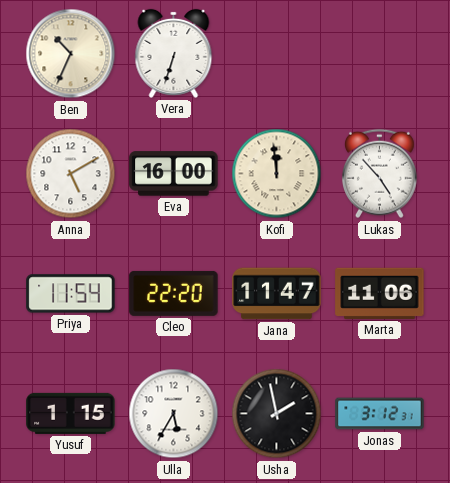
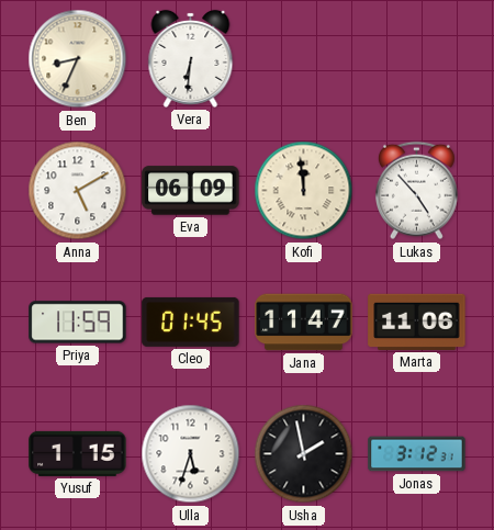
Ben: 10:34 -> 8:34
Vera: 6:33 -> 6:31
Eva: 16:00 -> 06:09
Priya: 11:54 -> 11:59
Cleo: 22:20 -> 01:45
Ulla: 5:35 -> 5:33
